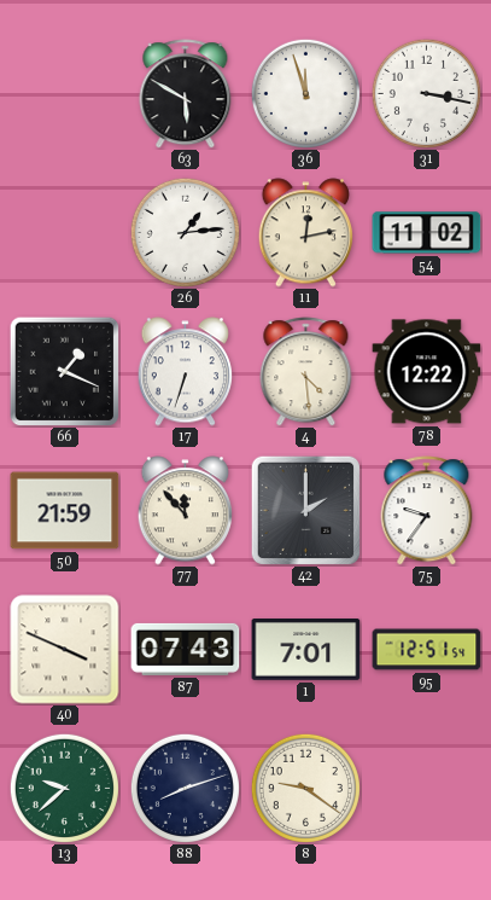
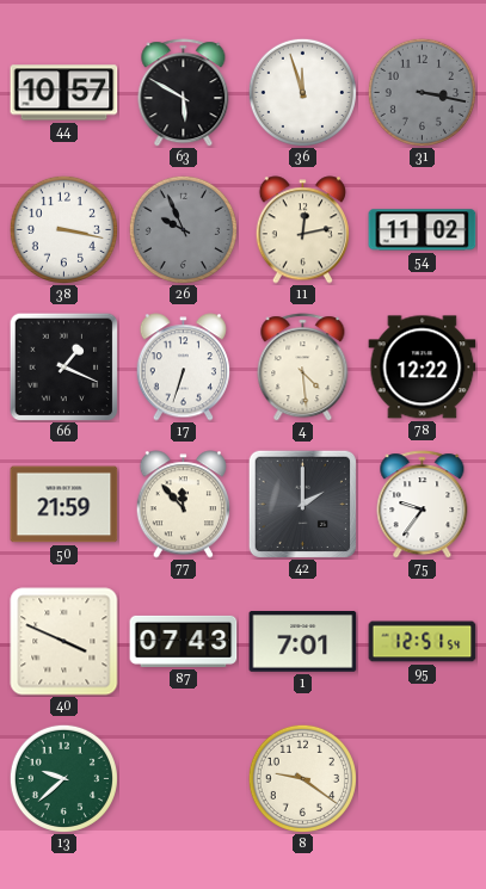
44: none -> 10:57
31 dial: white -> grey
38: none -> 3:17
26: 1:14 -> 9:56
26 dial: white -> grey
88: 8:12 -> none
